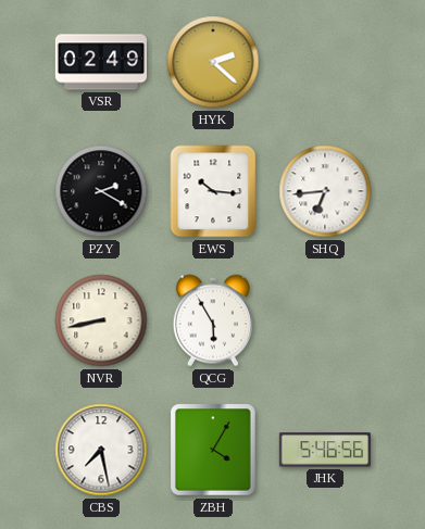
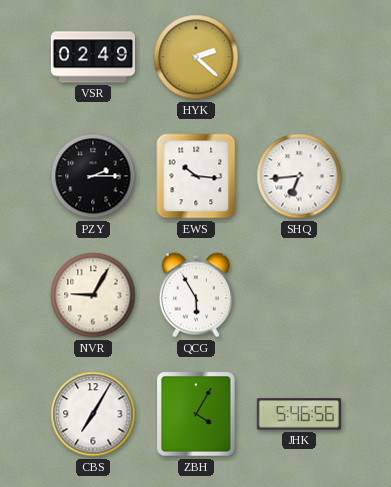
PZY: 2:20 -> 2:15
NVR: 8:43 -> 9:05
CBS: 7:28 -> 7:05
